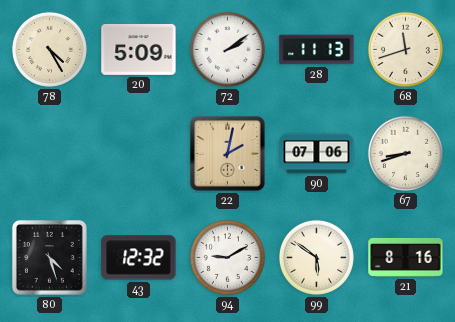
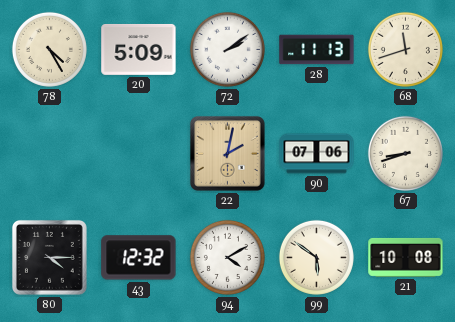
80: 4:27 -> 4:15
94: 9:10 -> 4:10
21: 8:16 -> 10:08
